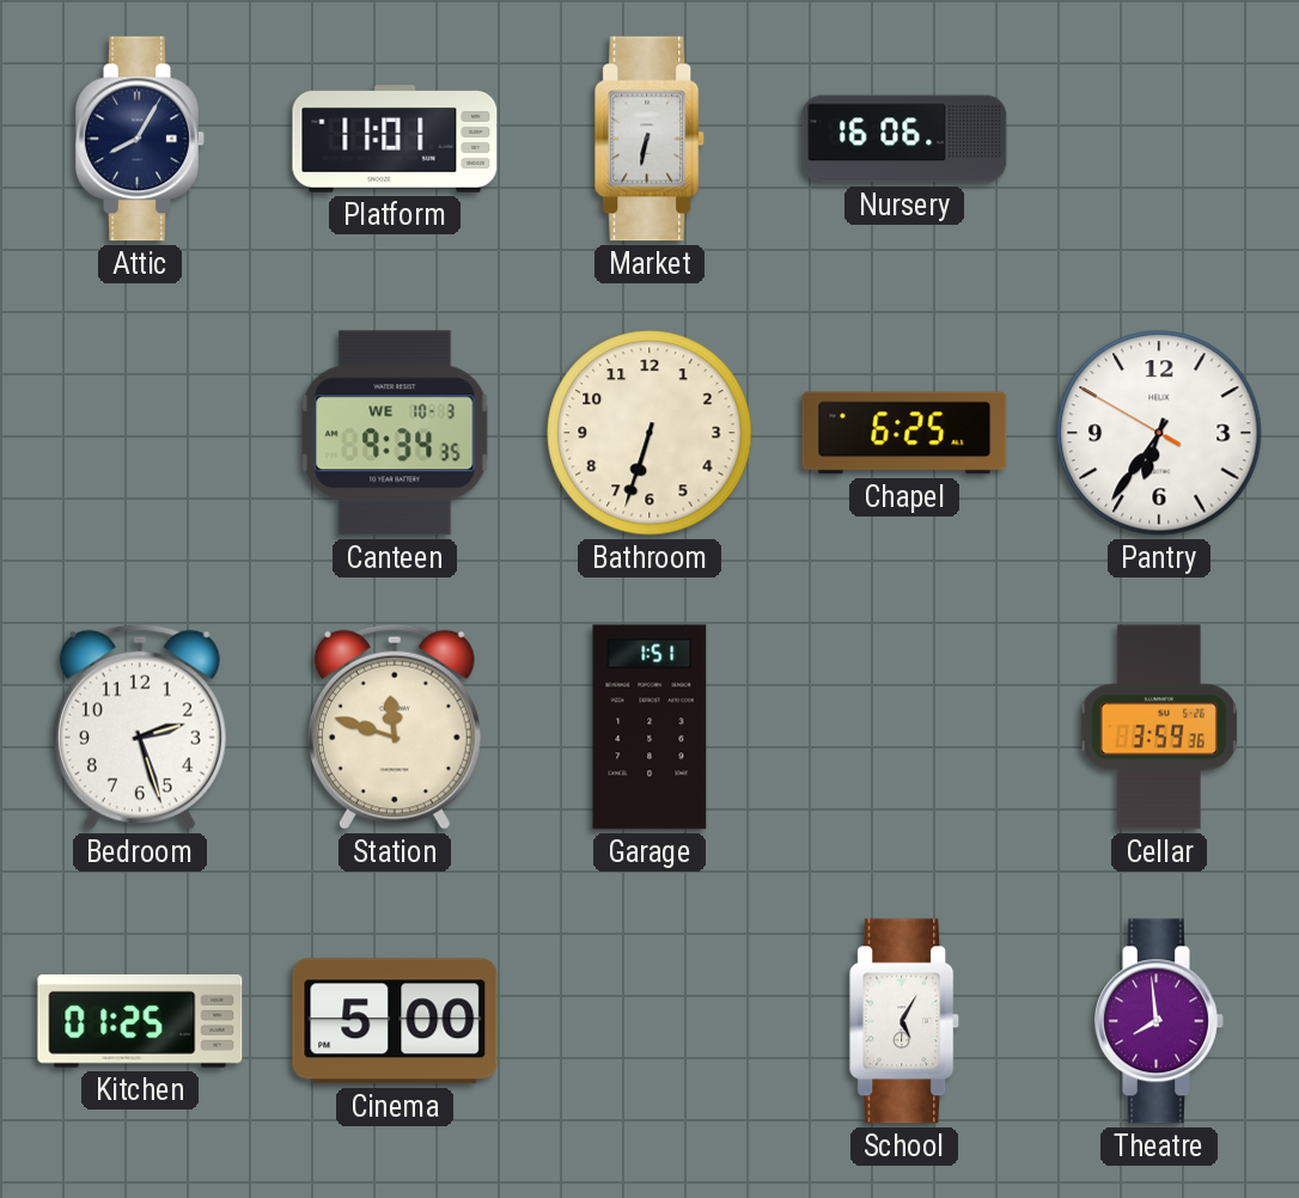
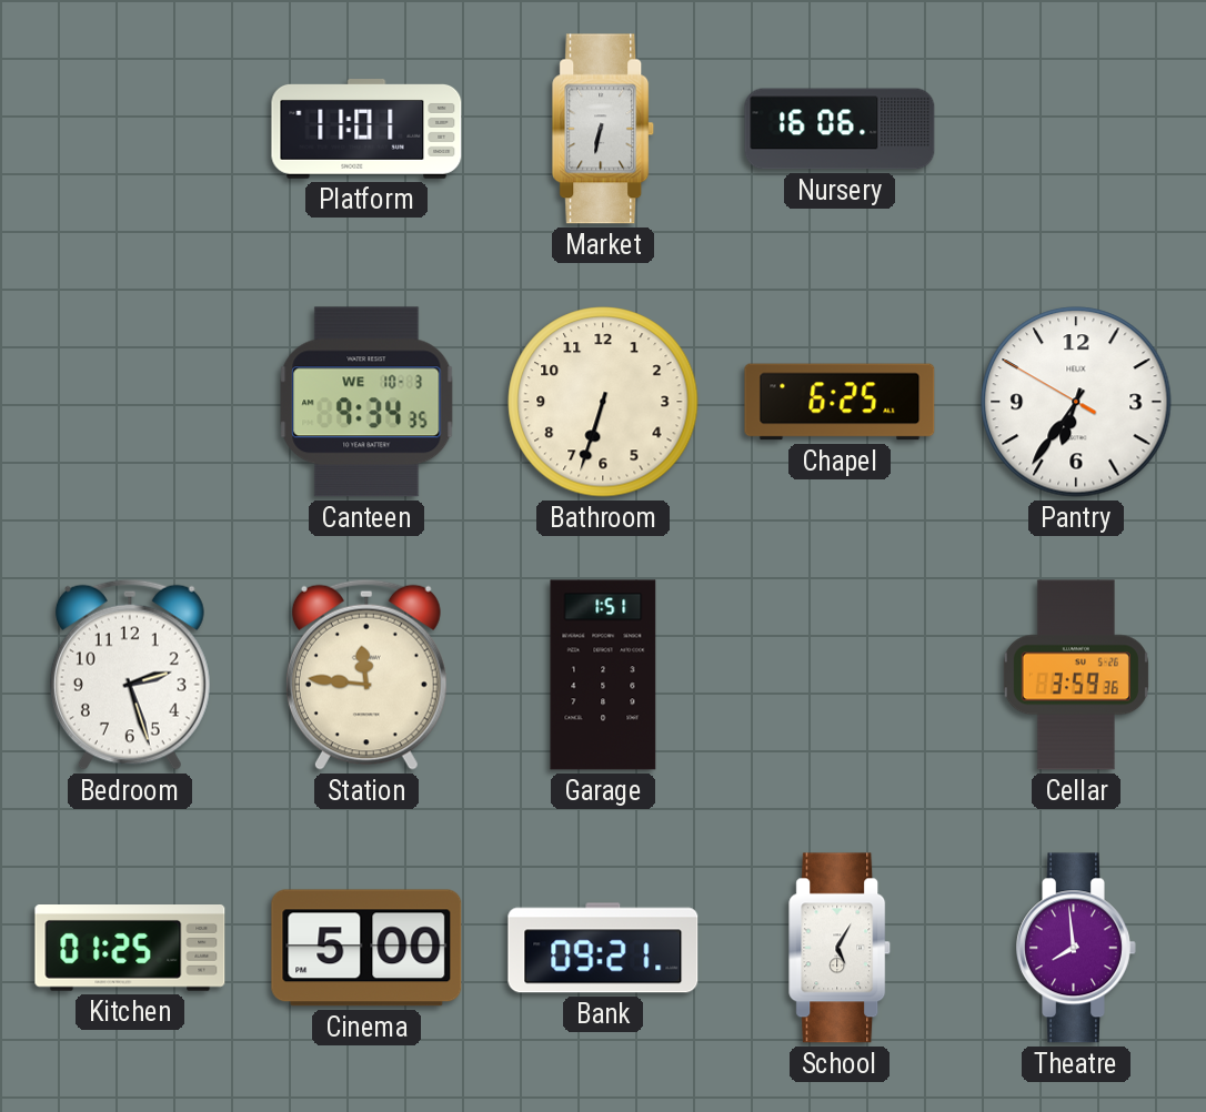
Attic: 8:05 -> none
Station: 11:48 -> 11:46
Bank: none -> 09:21
